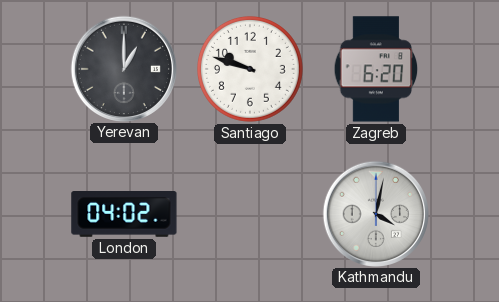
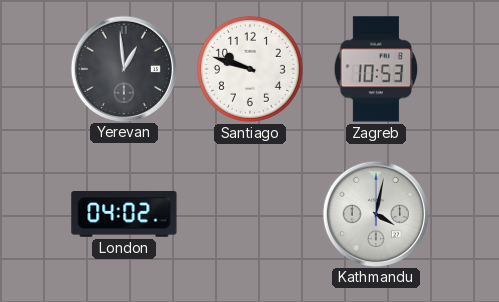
Yerevan: 1:00 -> 12:59
Zagreb: 6:20 -> 10:53
